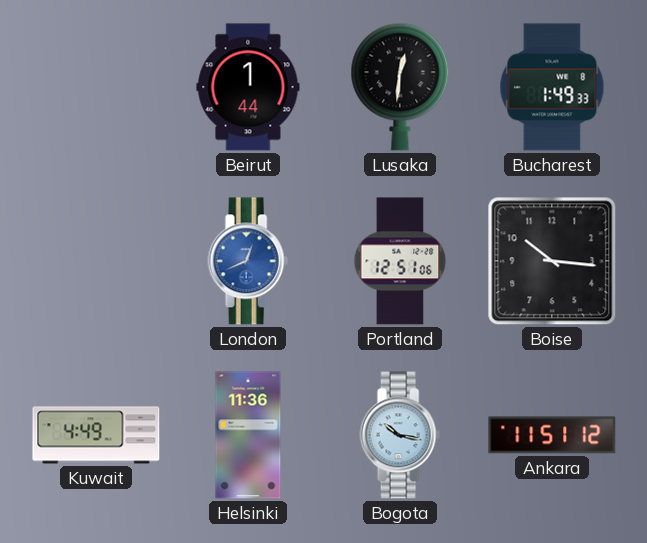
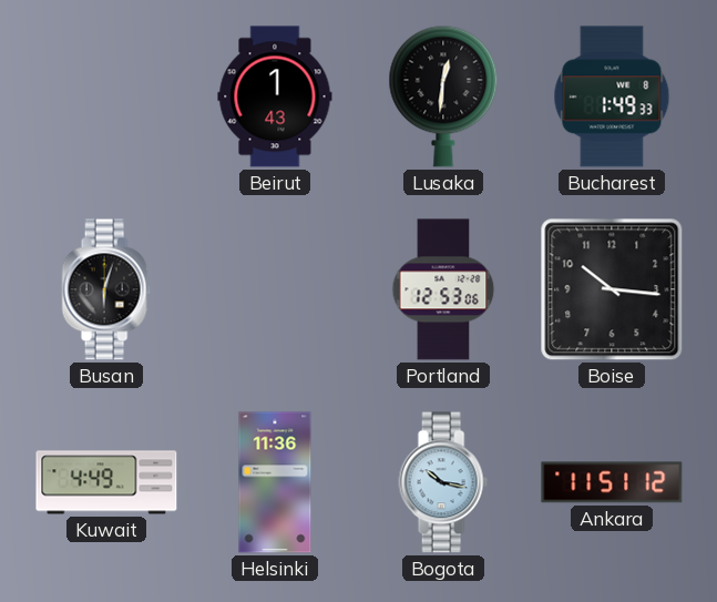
Beirut: 1:44 -> 1:43
Busan: none -> 6:03
London: 12:41 -> none
Portland: 12:51 -> 12:53
